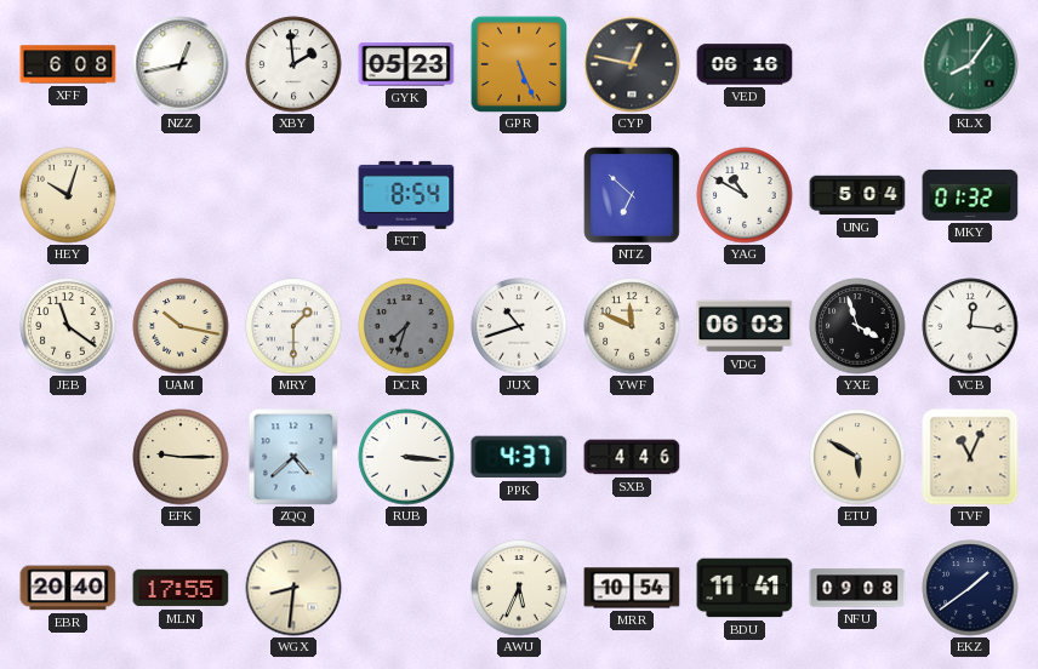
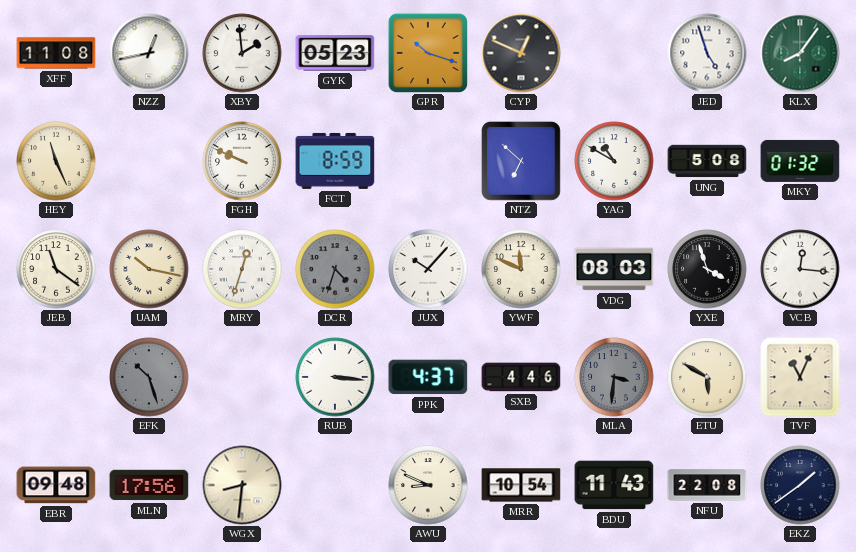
XFF: 6:08 -> 11:08
GPR: 5:26 -> 10:18
CYP: 12:47 -> 12:49
VED: 06:16 -> none
JED: none -> 4:57
HEY: 10:03 -> 11:26
FGH: none -> 9:49
FCT: 8:54 -> 8:59
UNG: 5:04 -> 5:08
MRY: 1:30 -> 12:33
DCR: 7:33 -> 4:33
JUX: 10:42 -> 10:07
VDG: 06:03 -> 08:03
EFK: 9:15 -> 10:27
EFK dial: cream -> grey
ZQQ: 4:38 -> none
MLA: none -> 3:31
EBR: 20:40 -> 09:48
MLN: 17:55 -> 17:56
AWU: 5:34 -> 8:49
BDU: 11:41 -> 11:43
NFU: 09:08 -> 22:08
